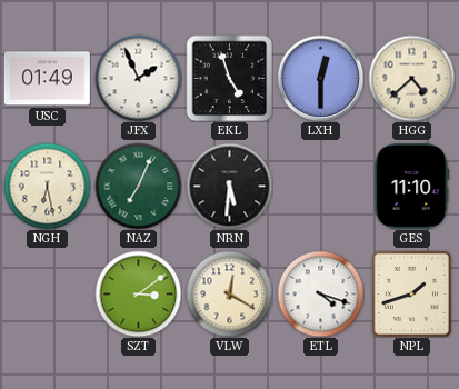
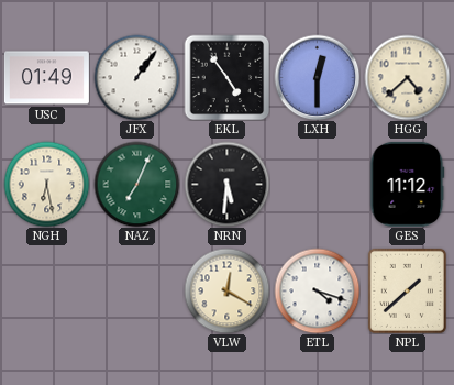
JFX: 1:56 -> 1:06
EKL: 4:57 -> 4:54
GES: 11:10 -> 11:12
SZT: 3:09 -> none
NPL: 1:42 -> 1:38
